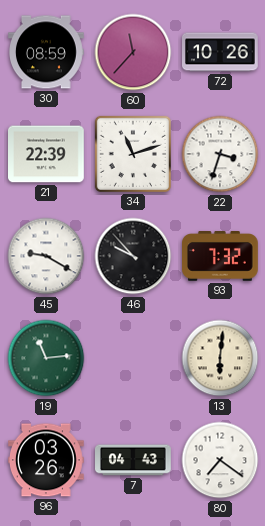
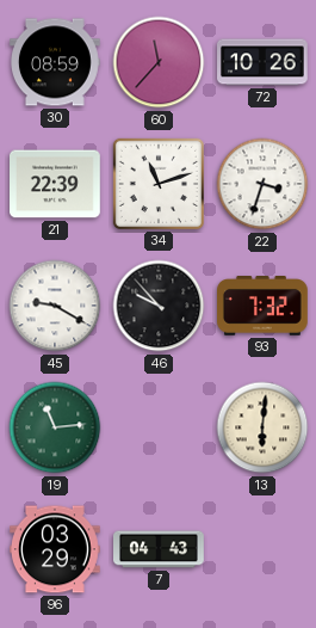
96: 03:26 -> 03:29
80: 7:21 -> none
